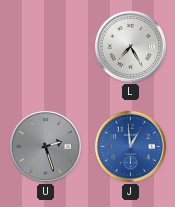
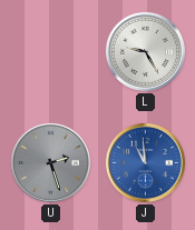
L: 7:25 -> 9:25
J: 12:59 -> 10:59
